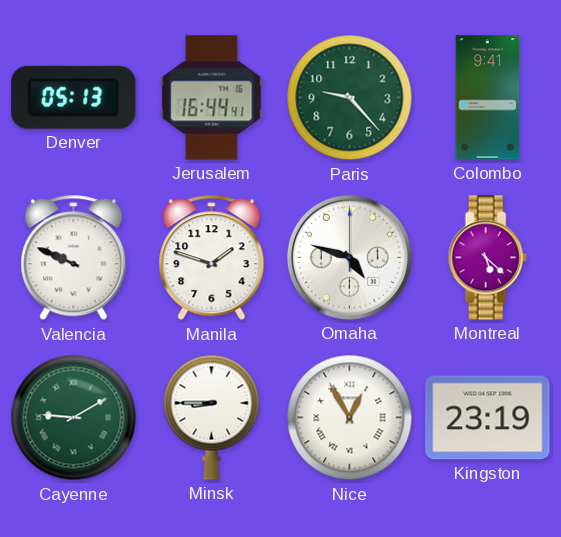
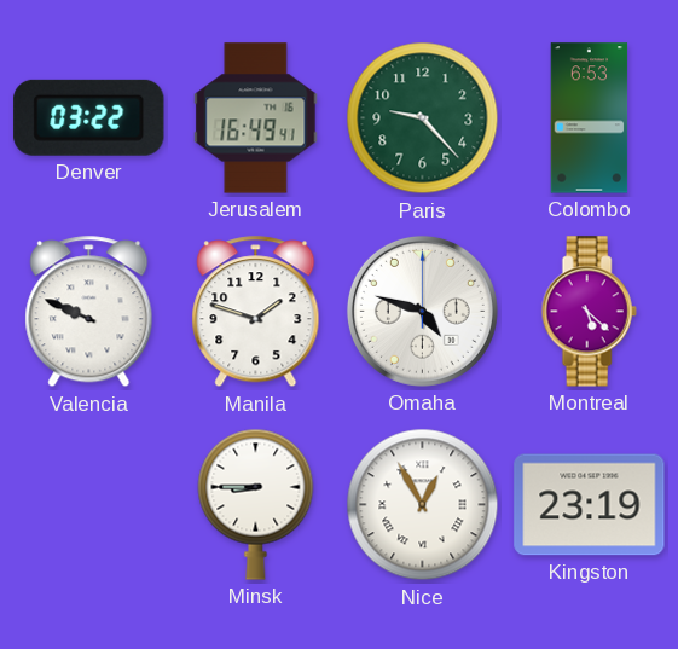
Denver: 05:13 -> 03:22
Jerusalem: 16:44 -> 16:49
Colombo: 9:41 -> 6:53
Cayenne: 9:10 -> none
